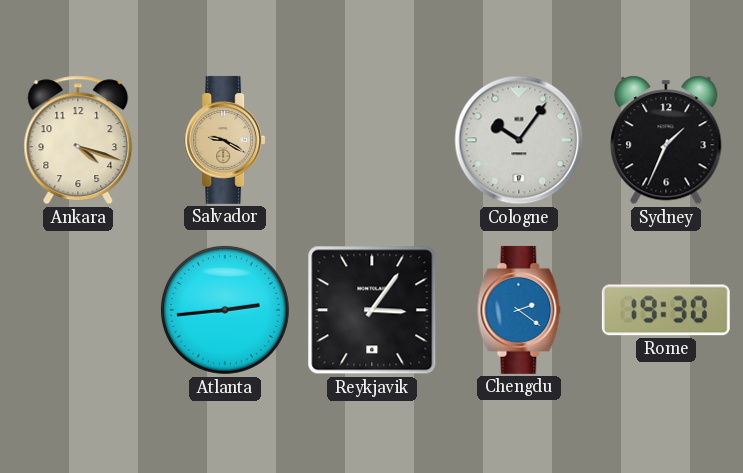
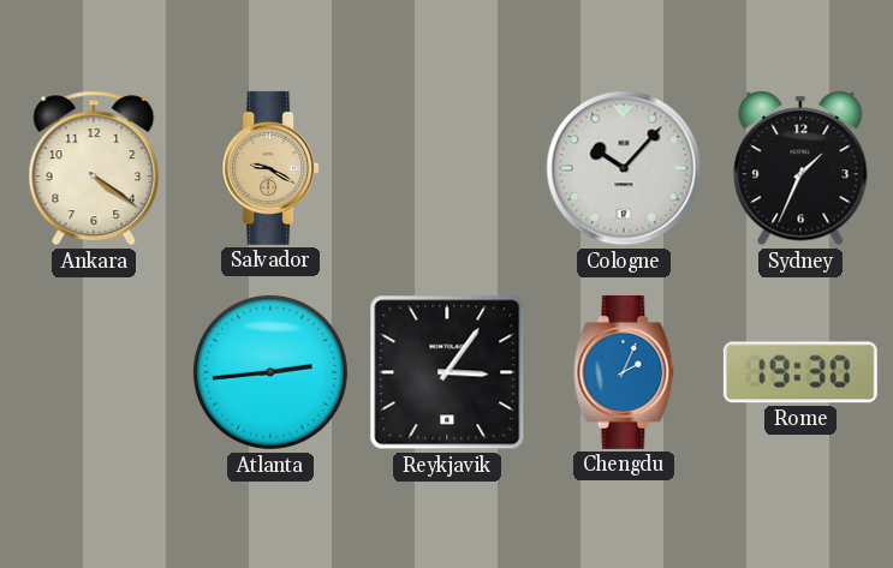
Ankara: 4:18 -> 4:21
Cologne: 10:06 -> 10:07
Chengdu: 2:21 -> 2:04
